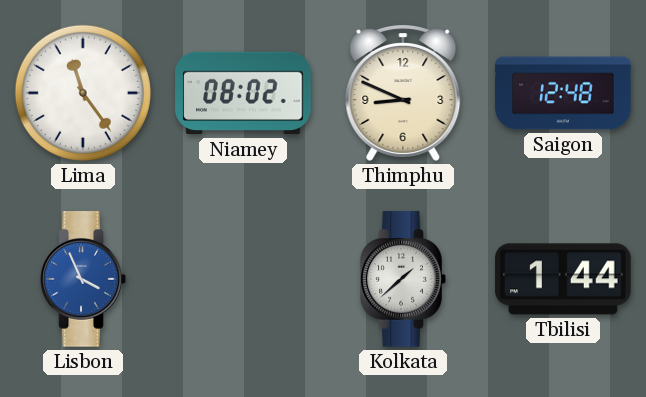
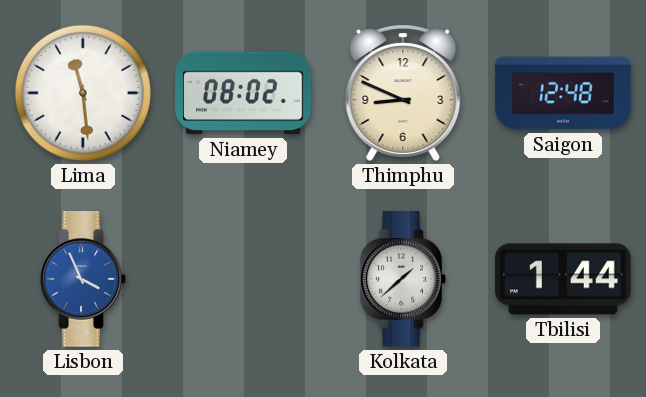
Lima: 11:24 -> 11:29
